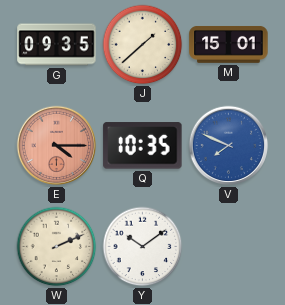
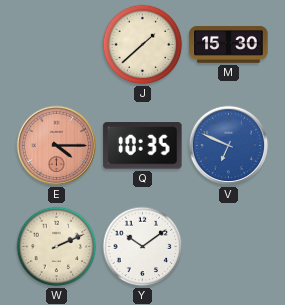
G: 09:35 -> none
M: 15:01 -> 15:30
V: 7:49 -> 6:49
